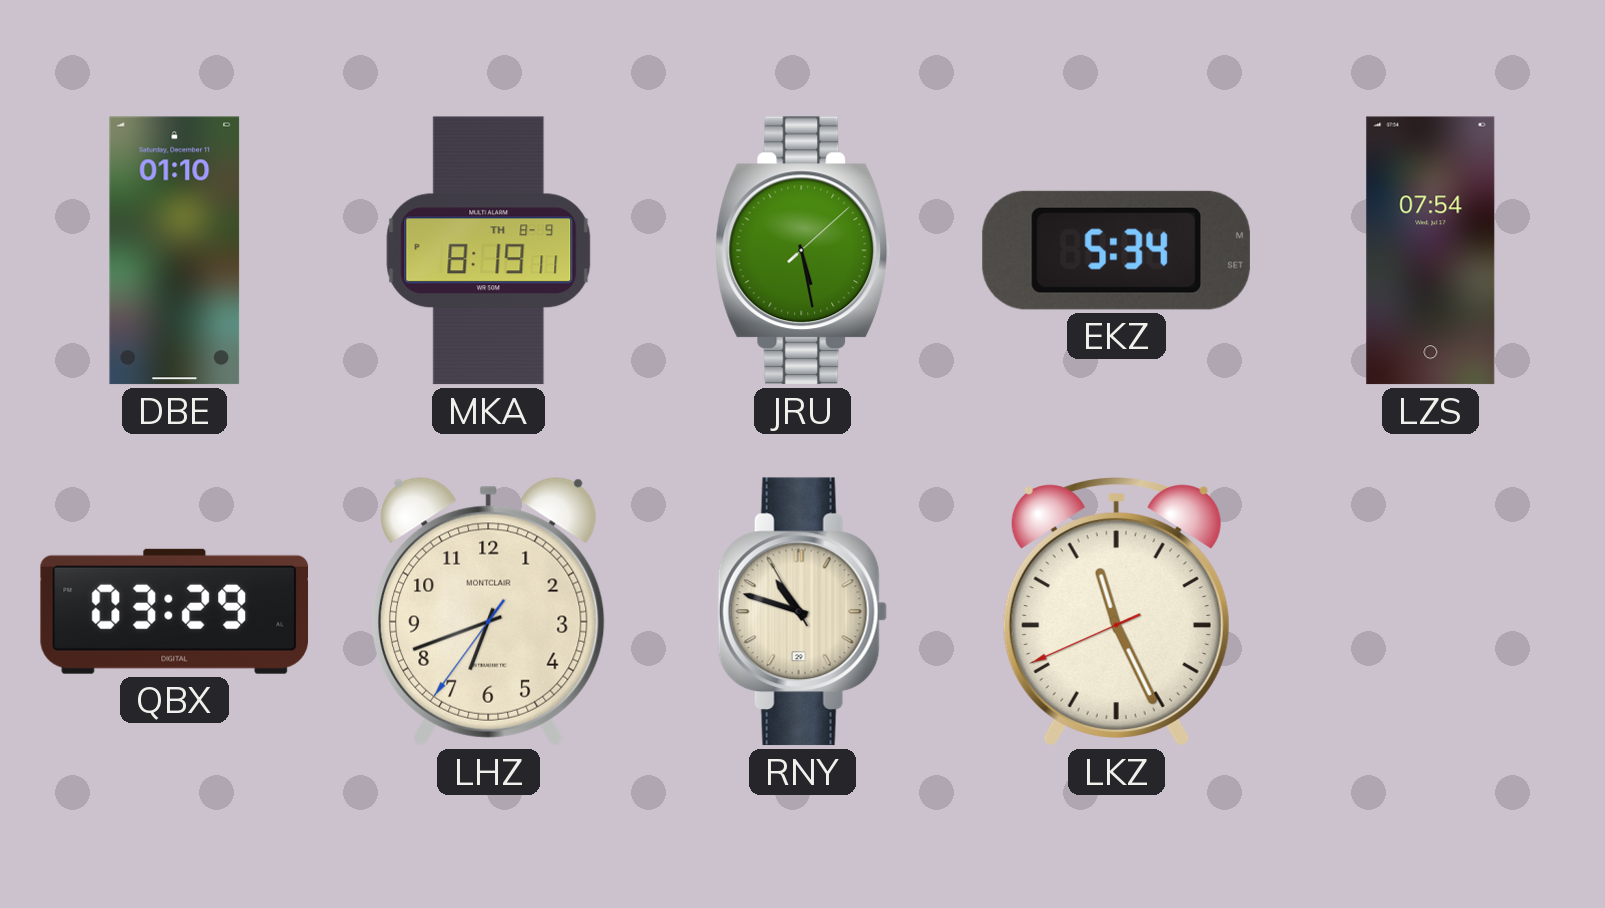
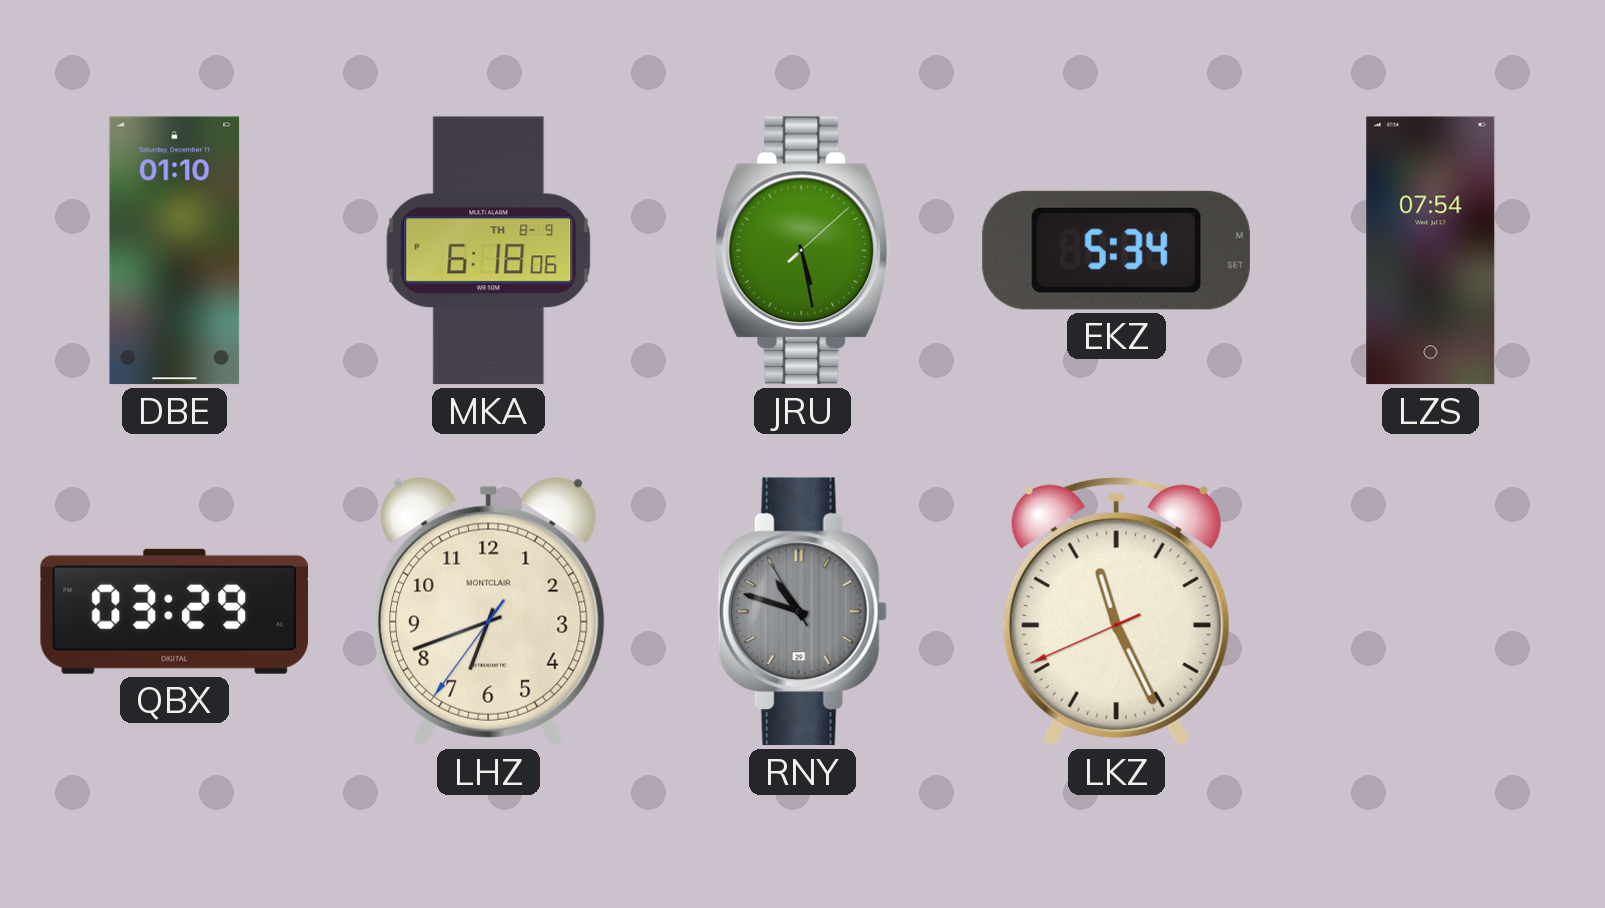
MKA: 8:19 -> 6:18
RNY dial: cream -> grey
